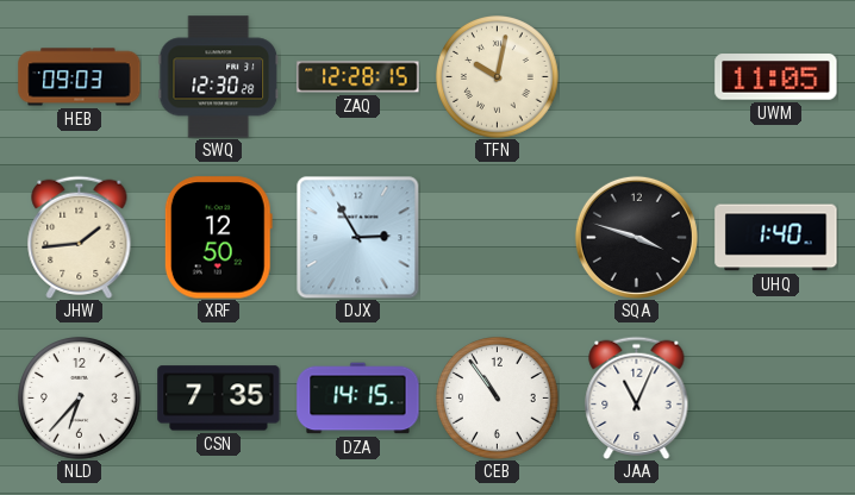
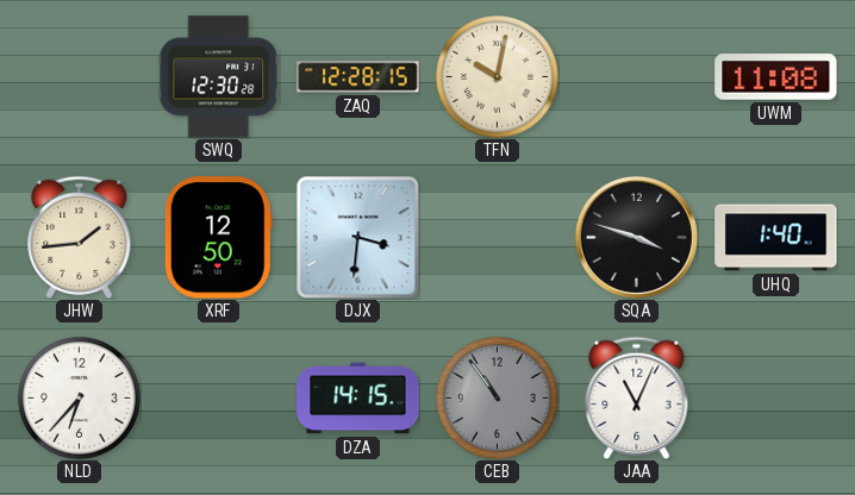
HEB: 09:03 -> none
UWM: 11:05 -> 11:08
DJX: 2:55 -> 3:31
CSN: 7:35 -> none
CEB dial: white -> grey
